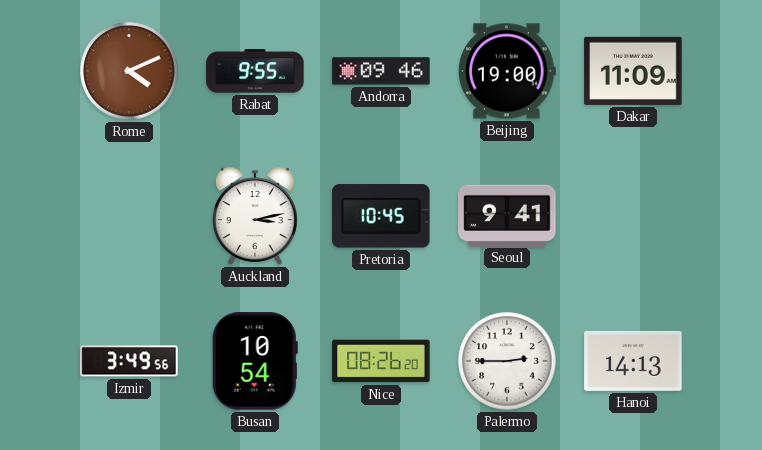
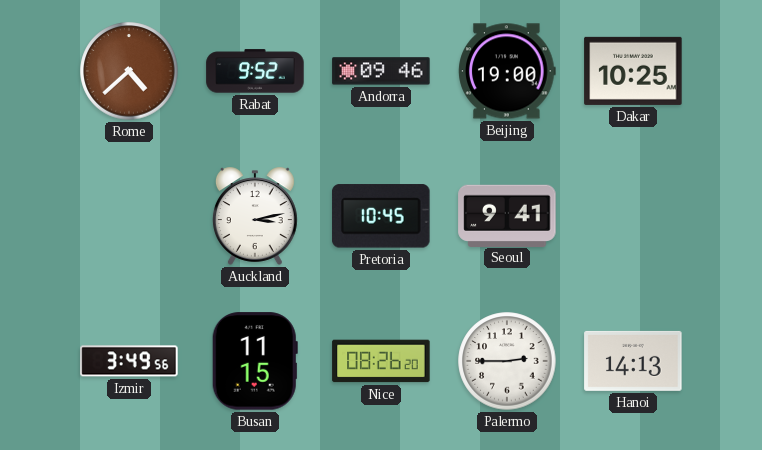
Rome: 4:11 -> 4:38
Rabat: 9:55 -> 9:52
Dakar: 11:09 -> 10:25
Busan: 10:54 -> 11:15
